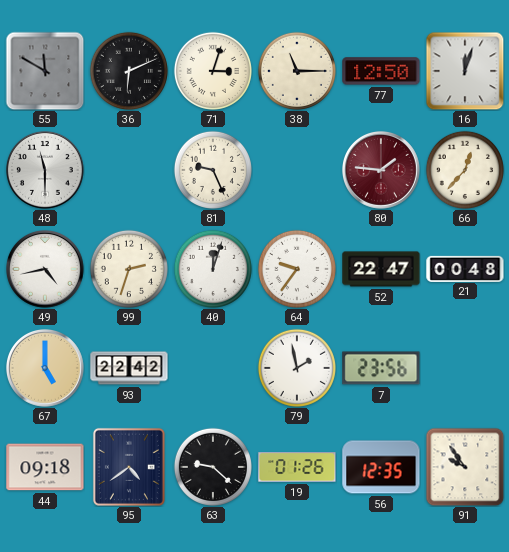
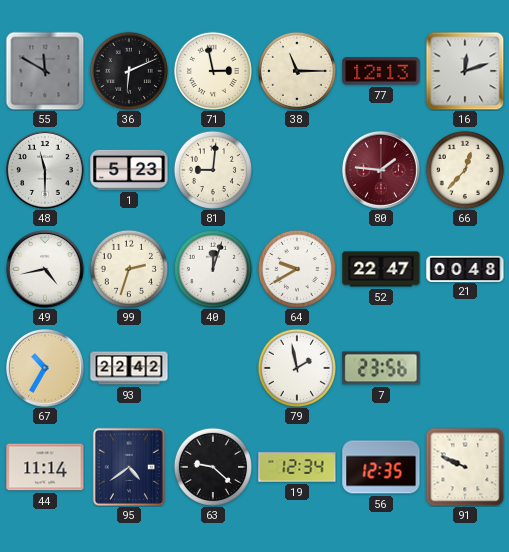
71: 3:03 -> 2:58
77: 12:50 -> 12:13
16: 12:03 -> 12:12
1: none -> 5:23
81: 9:26 -> 9:01
64: 9:36 -> 9:40
67: 5:00 -> 10:35
44: 09:18 -> 11:14
19: 01:26 -> 12:34
91: 9:54 -> 9:49
